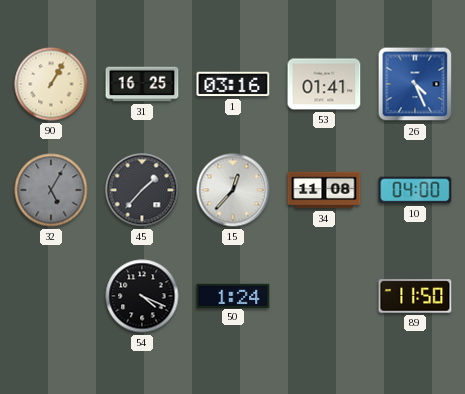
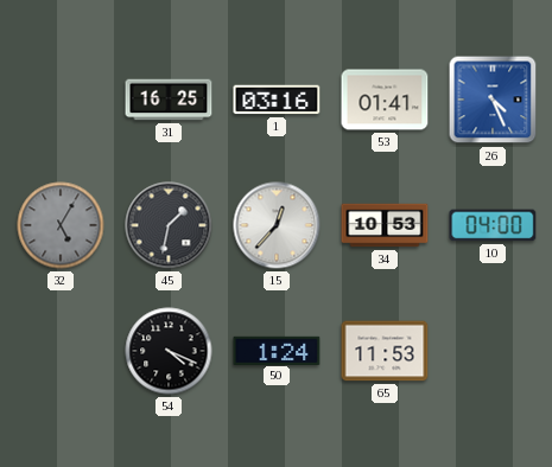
90: 1:05 -> none
45: 1:37 -> 1:32
34: 11:08 -> 10:53
65: none -> 11:53
89: 11:50 -> none
